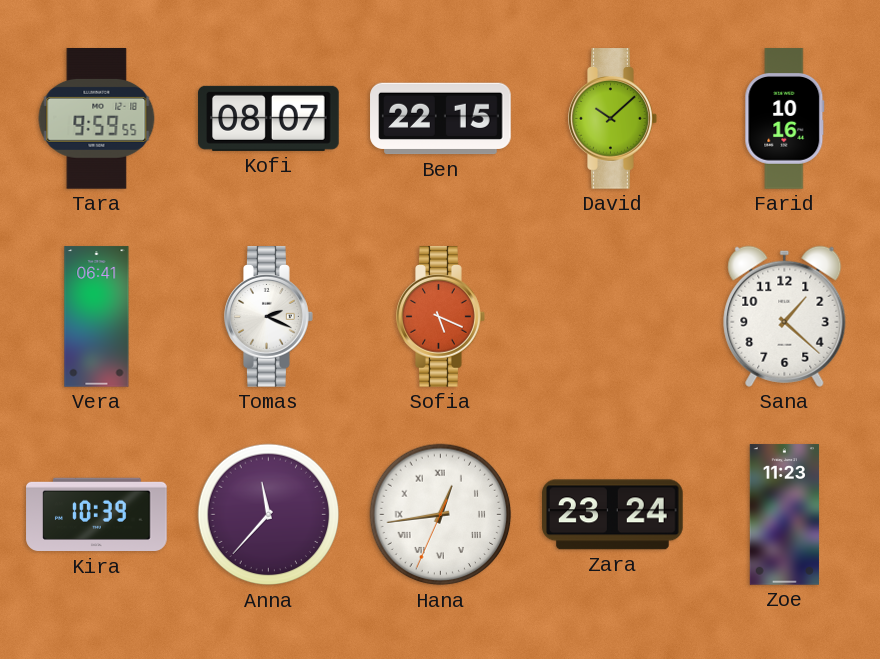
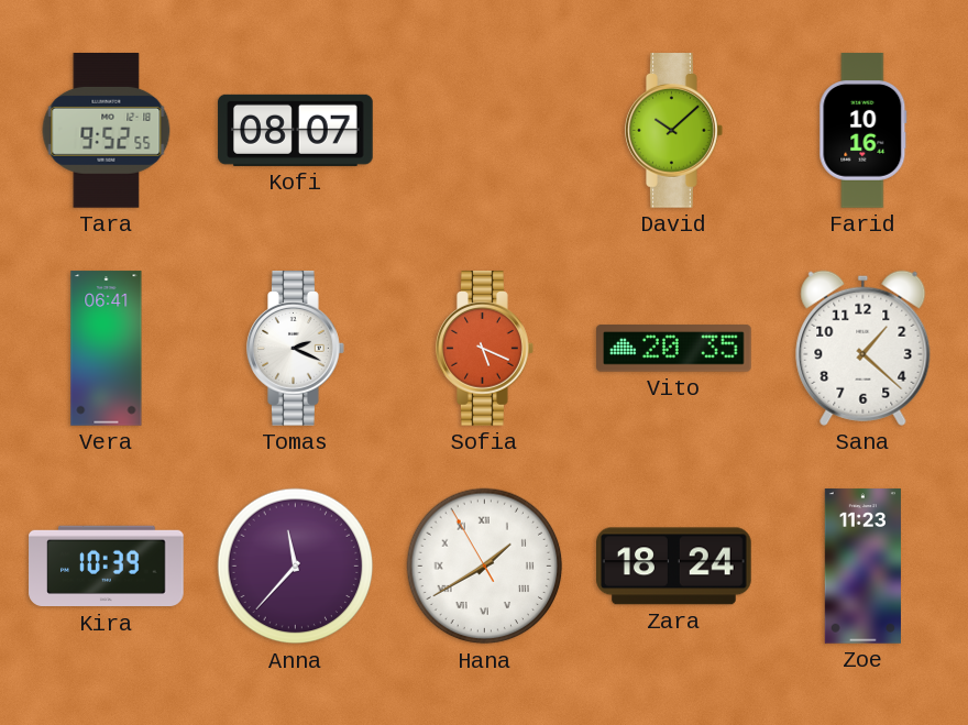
Tara: 9:59 -> 9:52
Ben: 22:15 -> none
Vito: none -> 20:35
Hana: 12:43 -> 1:39
Zara: 23:24 -> 18:24
